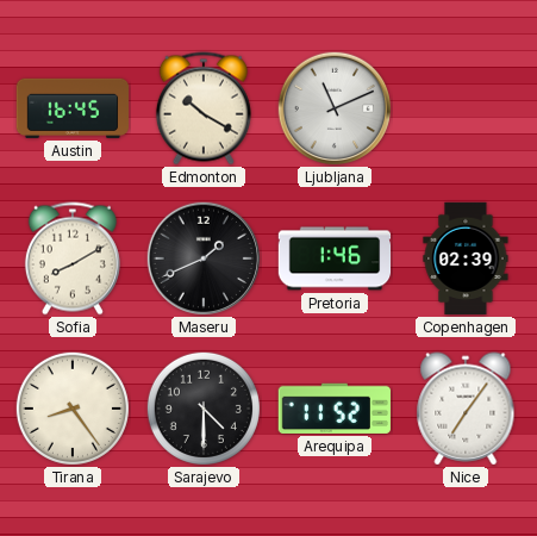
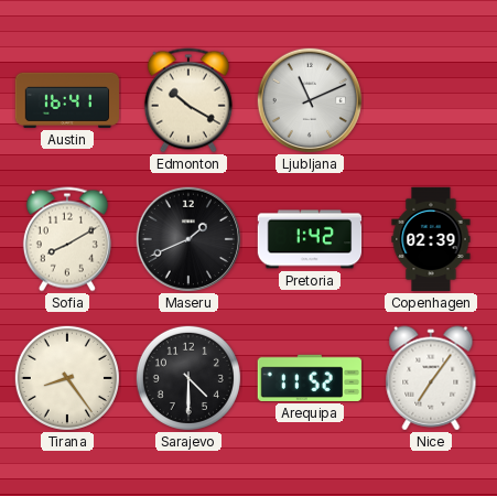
Austin: 16:45 -> 16:41
Pretoria: 1:46 -> 1:42
